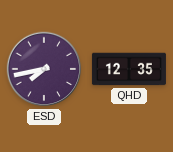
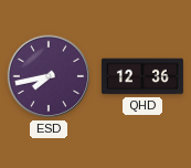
QHD: 12:35 -> 12:36
